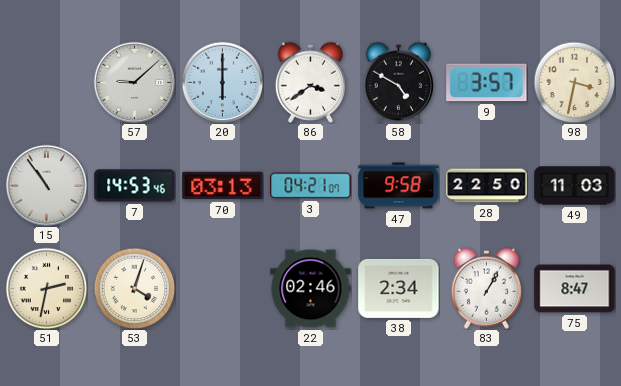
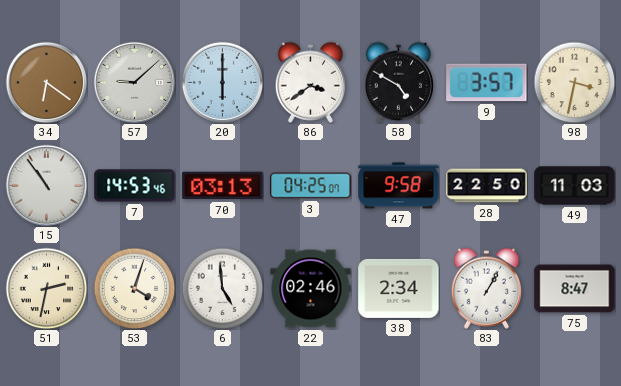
34: none -> 6:21
3: 04:21 -> 04:25
6: none -> 4:59
